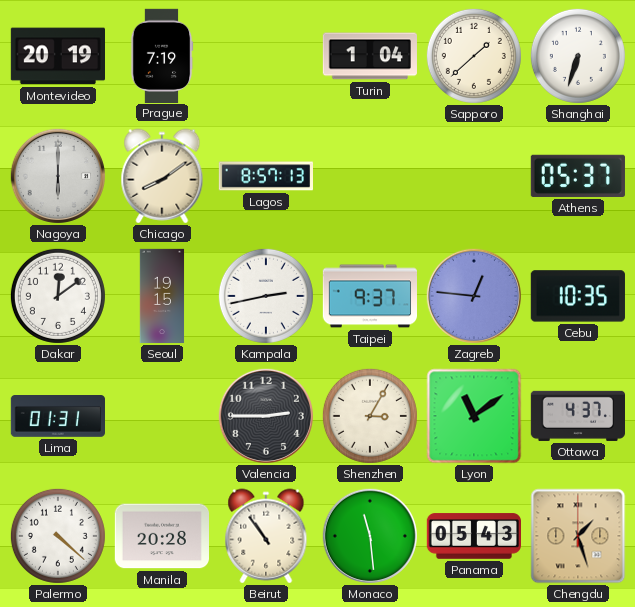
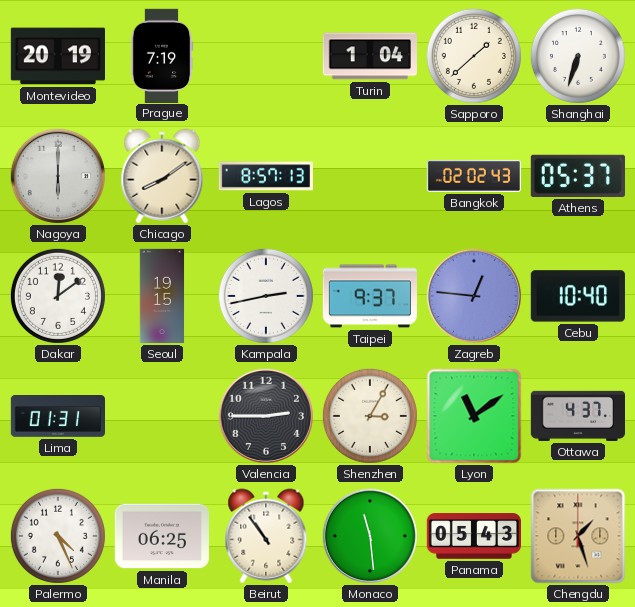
Bangkok: none -> 02:02
Cebu: 10:35 -> 10:40
Palermo: 4:22 -> 4:26
Manila: 20:28 -> 06:25
